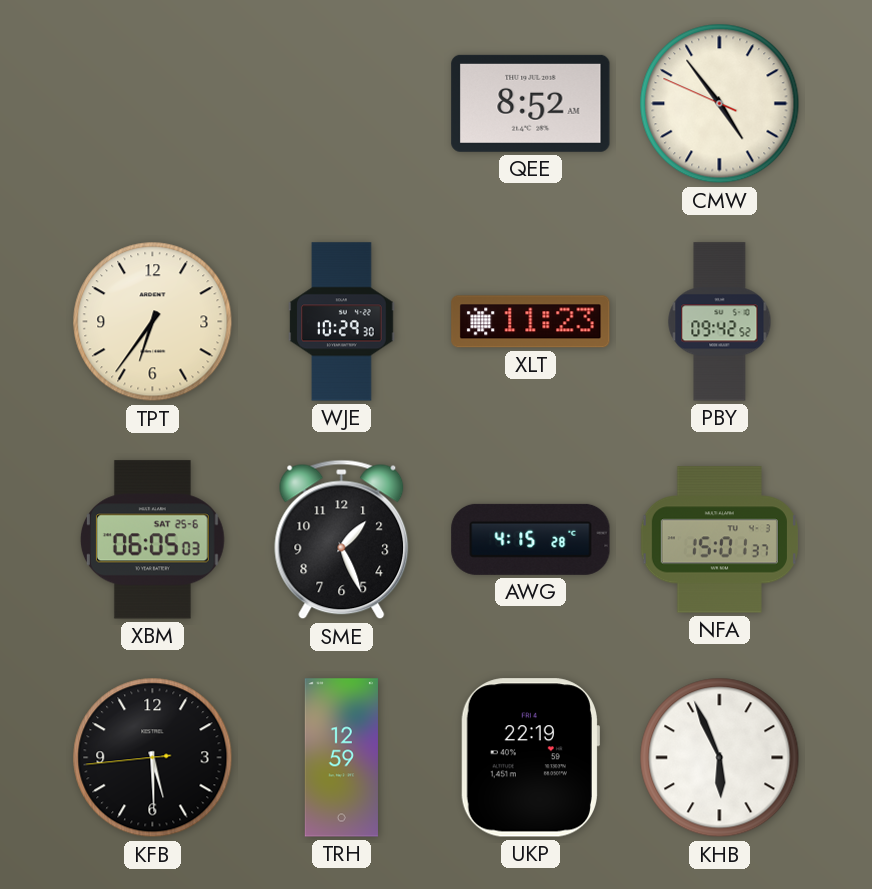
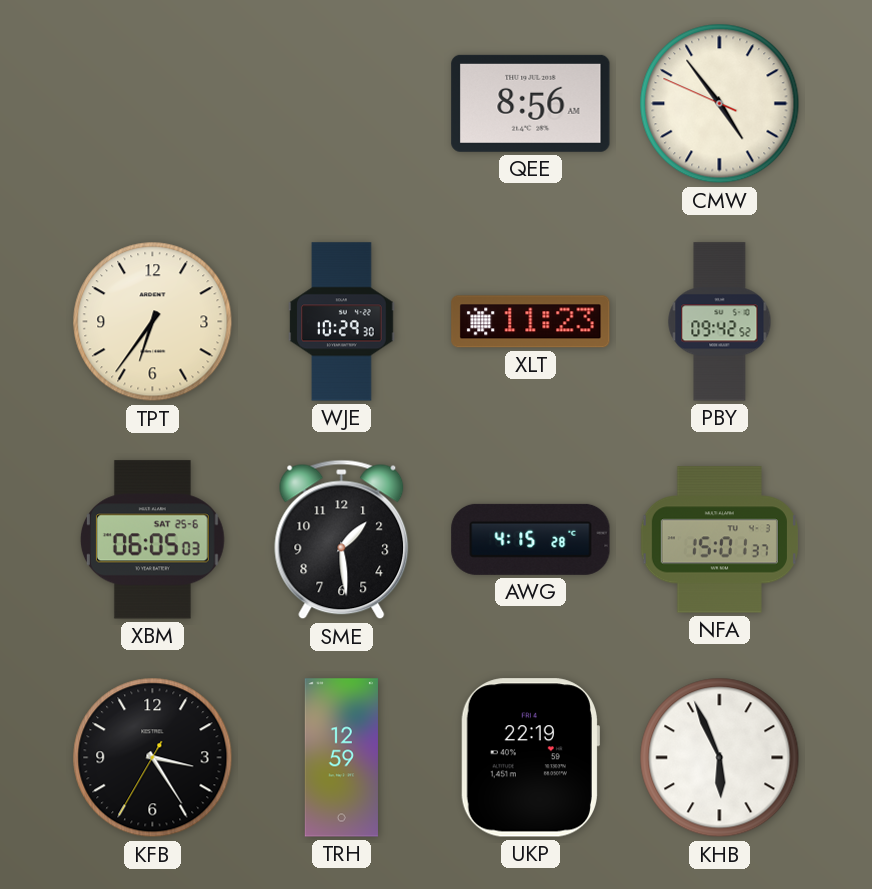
QEE: 8:52 -> 8:56
SME: 1:26 -> 1:29
KFB: 5:29 -> 3:24
